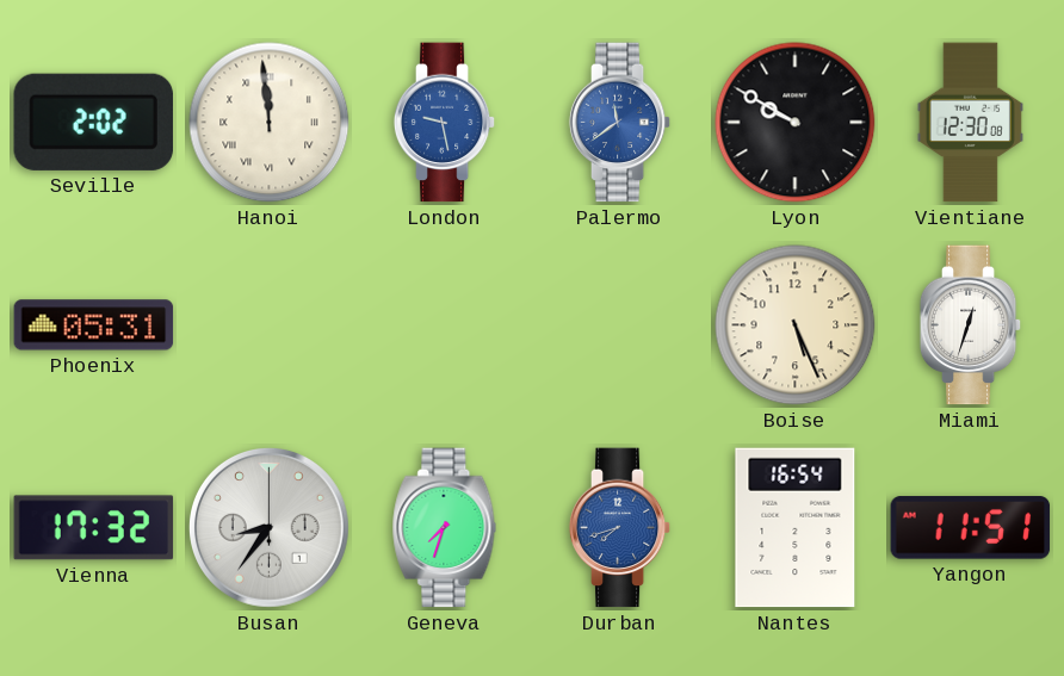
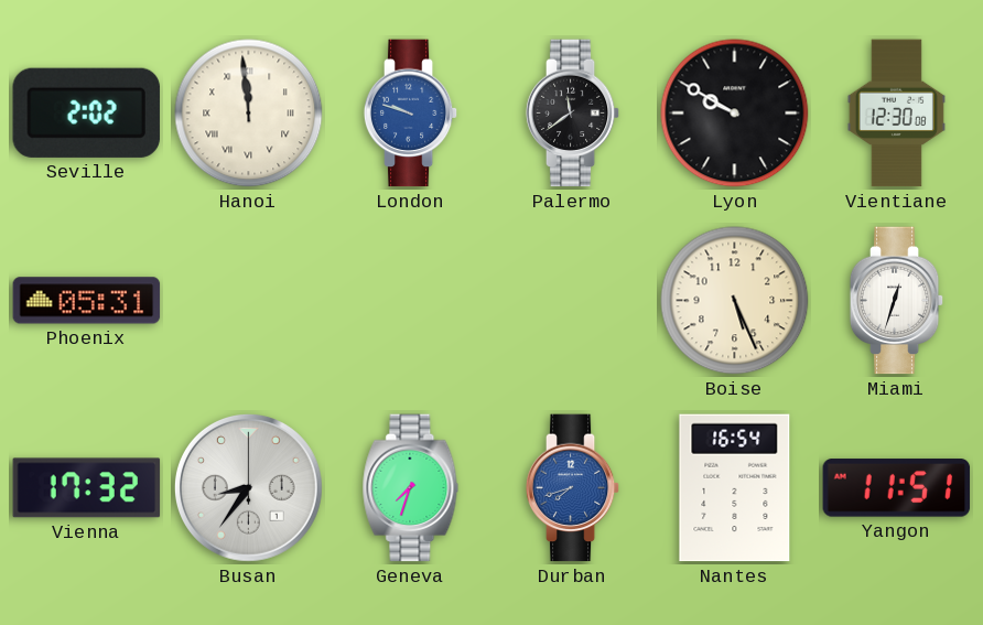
London: 9:28 -> 9:48
Palermo dial: blue -> black
